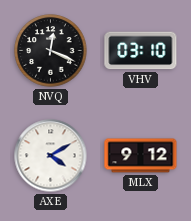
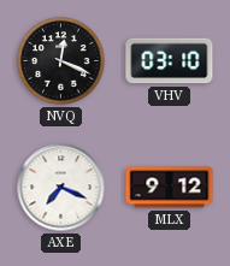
AXE: 4:10 -> 7:19
